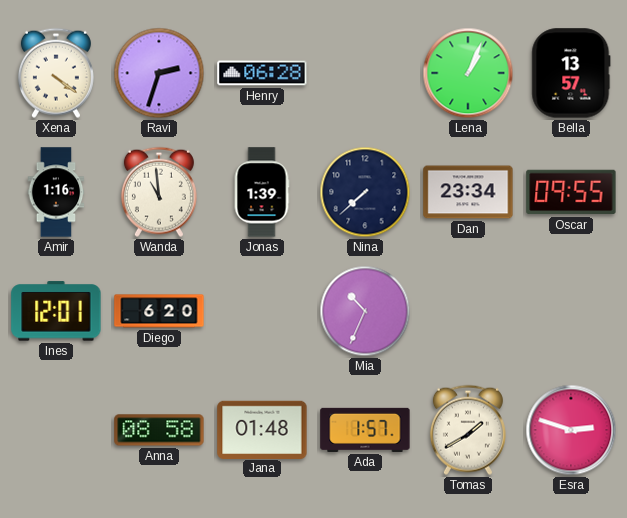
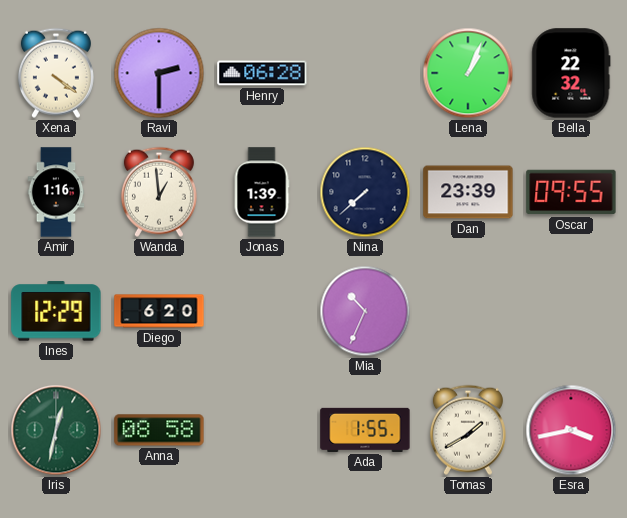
Ravi: 2:33 -> 2:30
Bella: 13:57 -> 22:32
Wanda: 10:59 -> 12:59
Dan: 23:34 -> 23:39
Ines: 12:01 -> 12:29
Iris: none -> 12:32
Jana: 01:48 -> none
Ada: 1:57 -> 1:55
Esra: 2:48 -> 3:43
